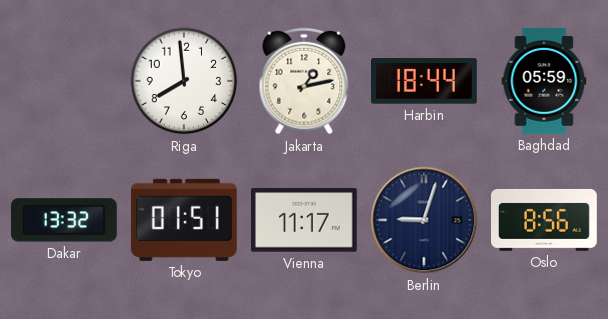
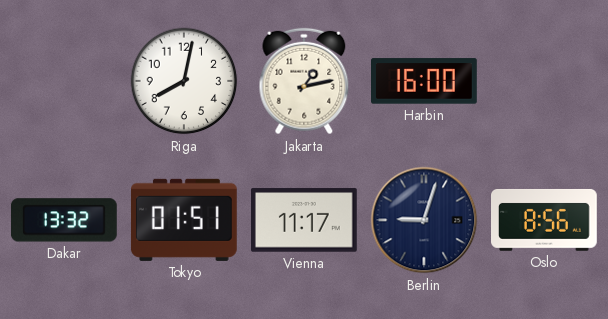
Riga: 7:59 -> 8:02
Harbin: 18:44 -> 16:00
Baghdad: 05:59 -> none
